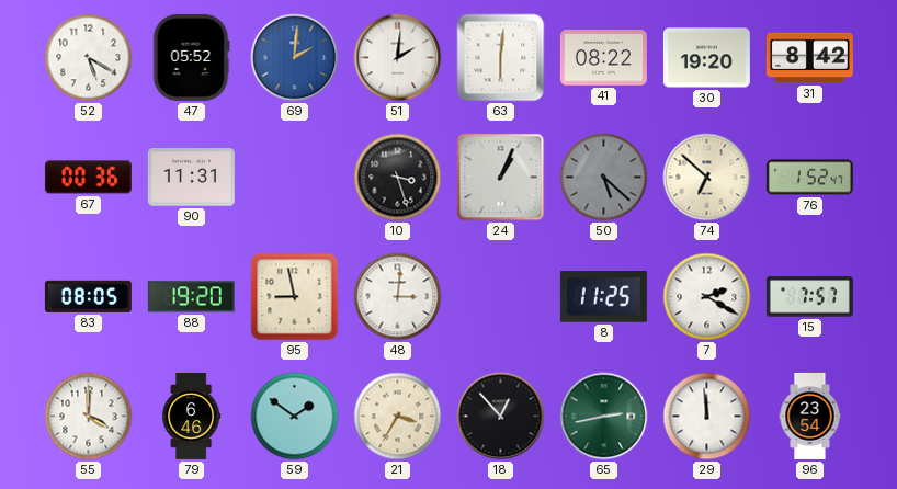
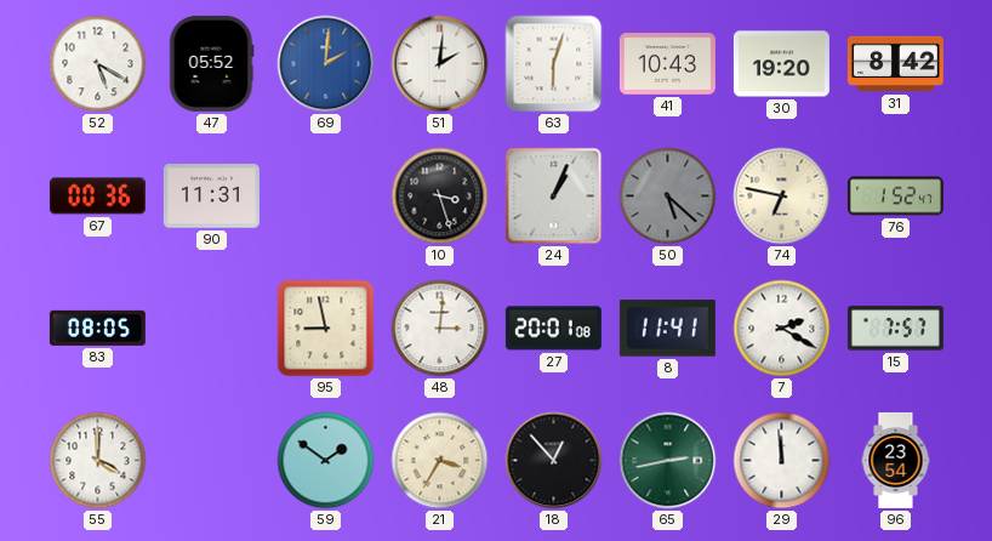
63: 6:01 -> 6:03
41: 08:22 -> 10:43
74: 6:52 -> 6:47
88: 19:20 -> none
27: none -> 20:01
8: 11:25 -> 11:41
79: 6:46 -> none
